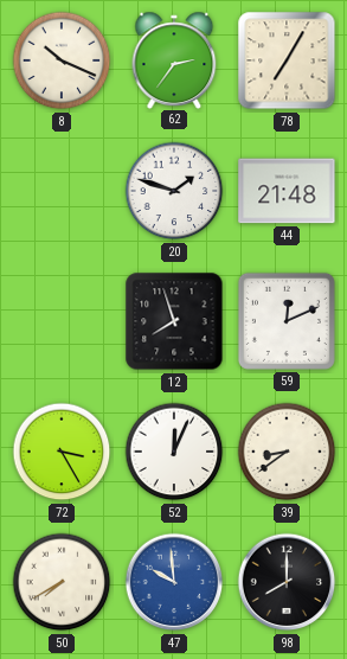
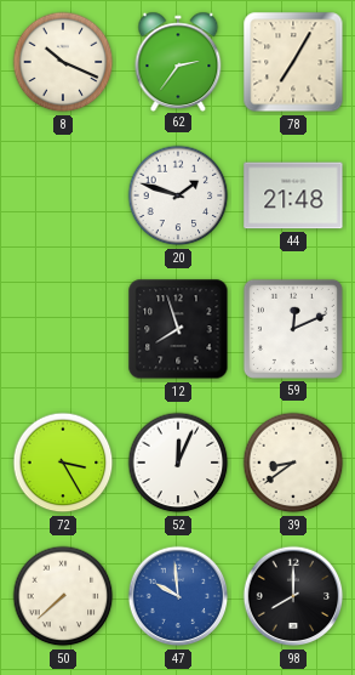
50: 7:40 -> 7:38
